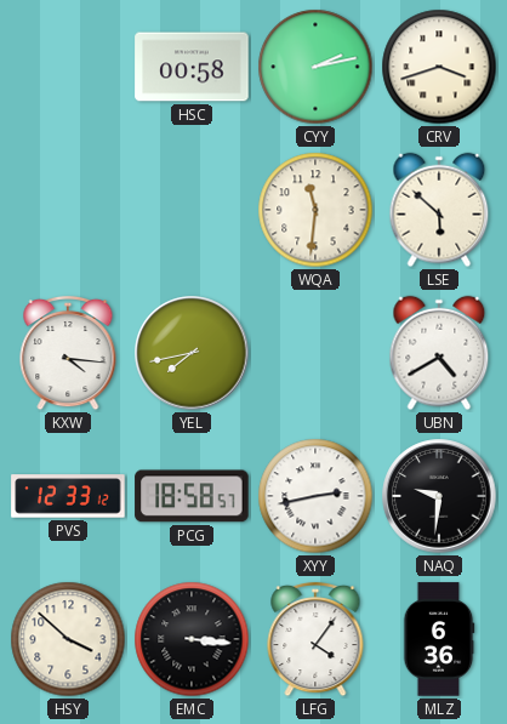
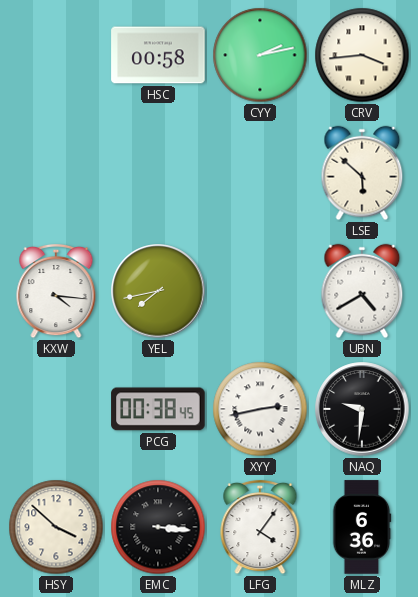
CRV: 3:42 -> 3:44
WQA: 11:31 -> none
PVS: 12:33 -> none
PCG: 18:58 -> 00:38
